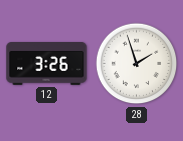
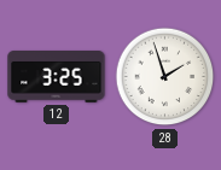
12: 3:26 -> 3:25
